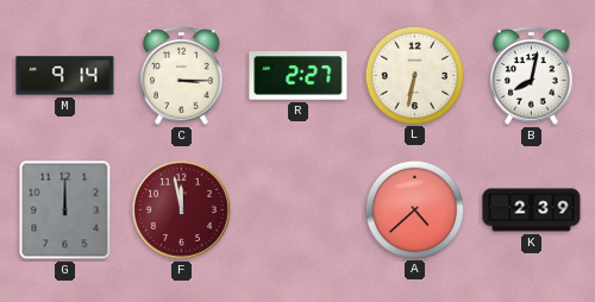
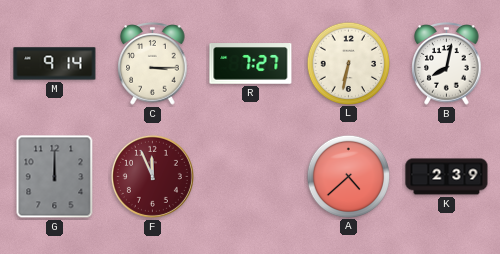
R: 2:27 -> 7:27
F: 11:58 -> 11:56
